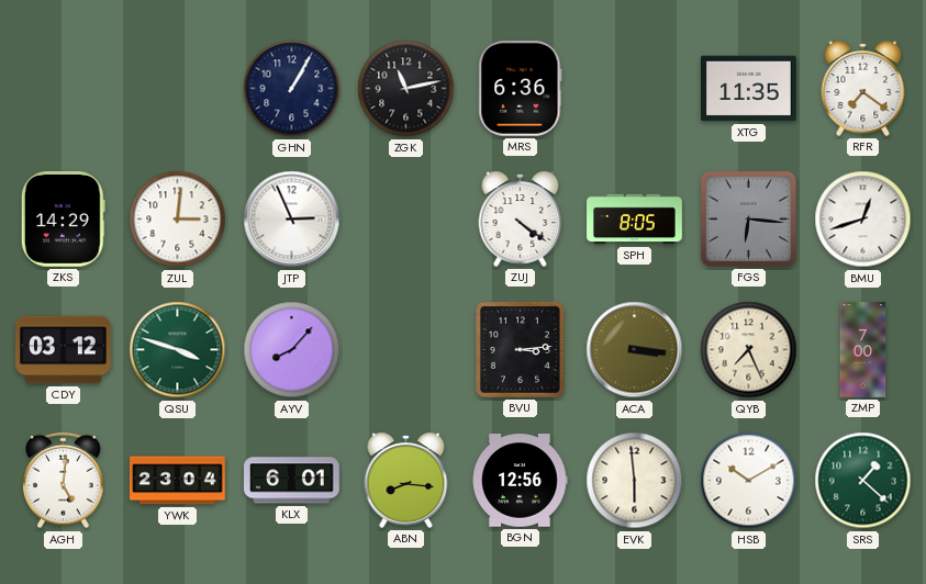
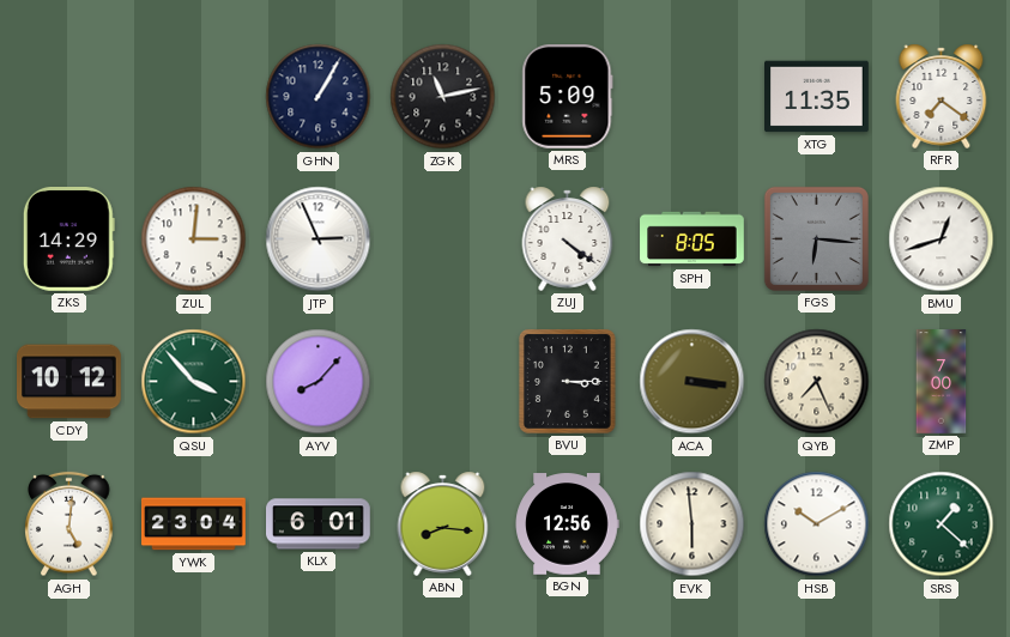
MRS: 6:36 -> 5:09
CDY: 03:12 -> 10:12
QSU: 3:48 -> 3:53
BVU: 3:14 -> 3:15
